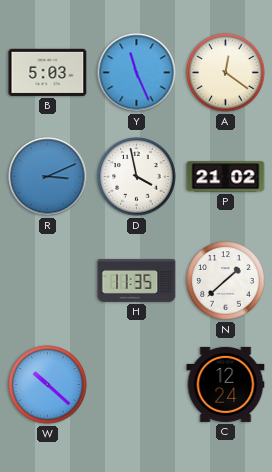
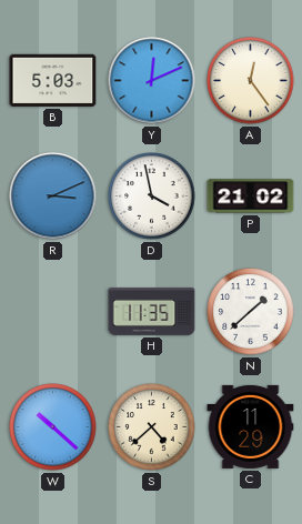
Y: 11:26 -> 12:11
A: 12:21 -> 12:24
S: none -> 4:38
C: 12:24 -> 11:29
